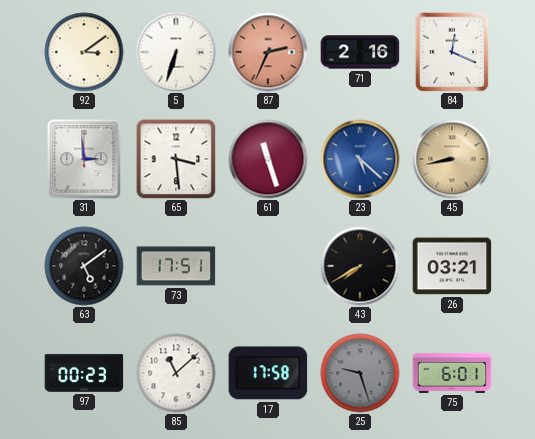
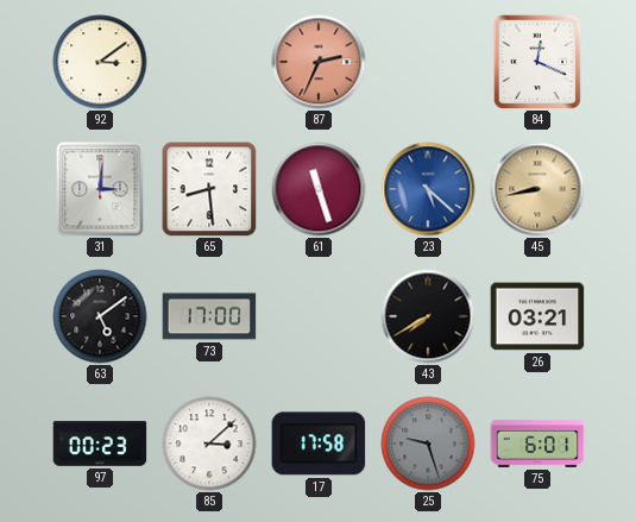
5: 6:33 -> none
71: 2:16 -> none
31: 2:59 -> 3:01
65: 3:29 -> 8:29
73: 17:51 -> 17:00
85: 11:08 -> 3:08
